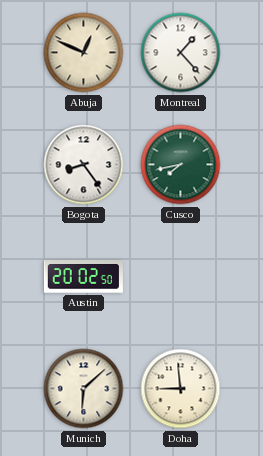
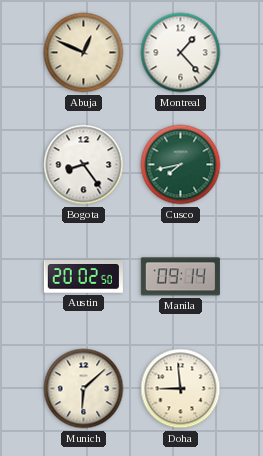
Manila: none -> 09:14
